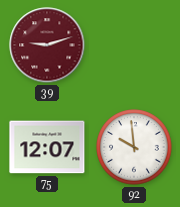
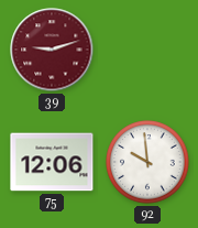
75: 12:07 -> 12:06
